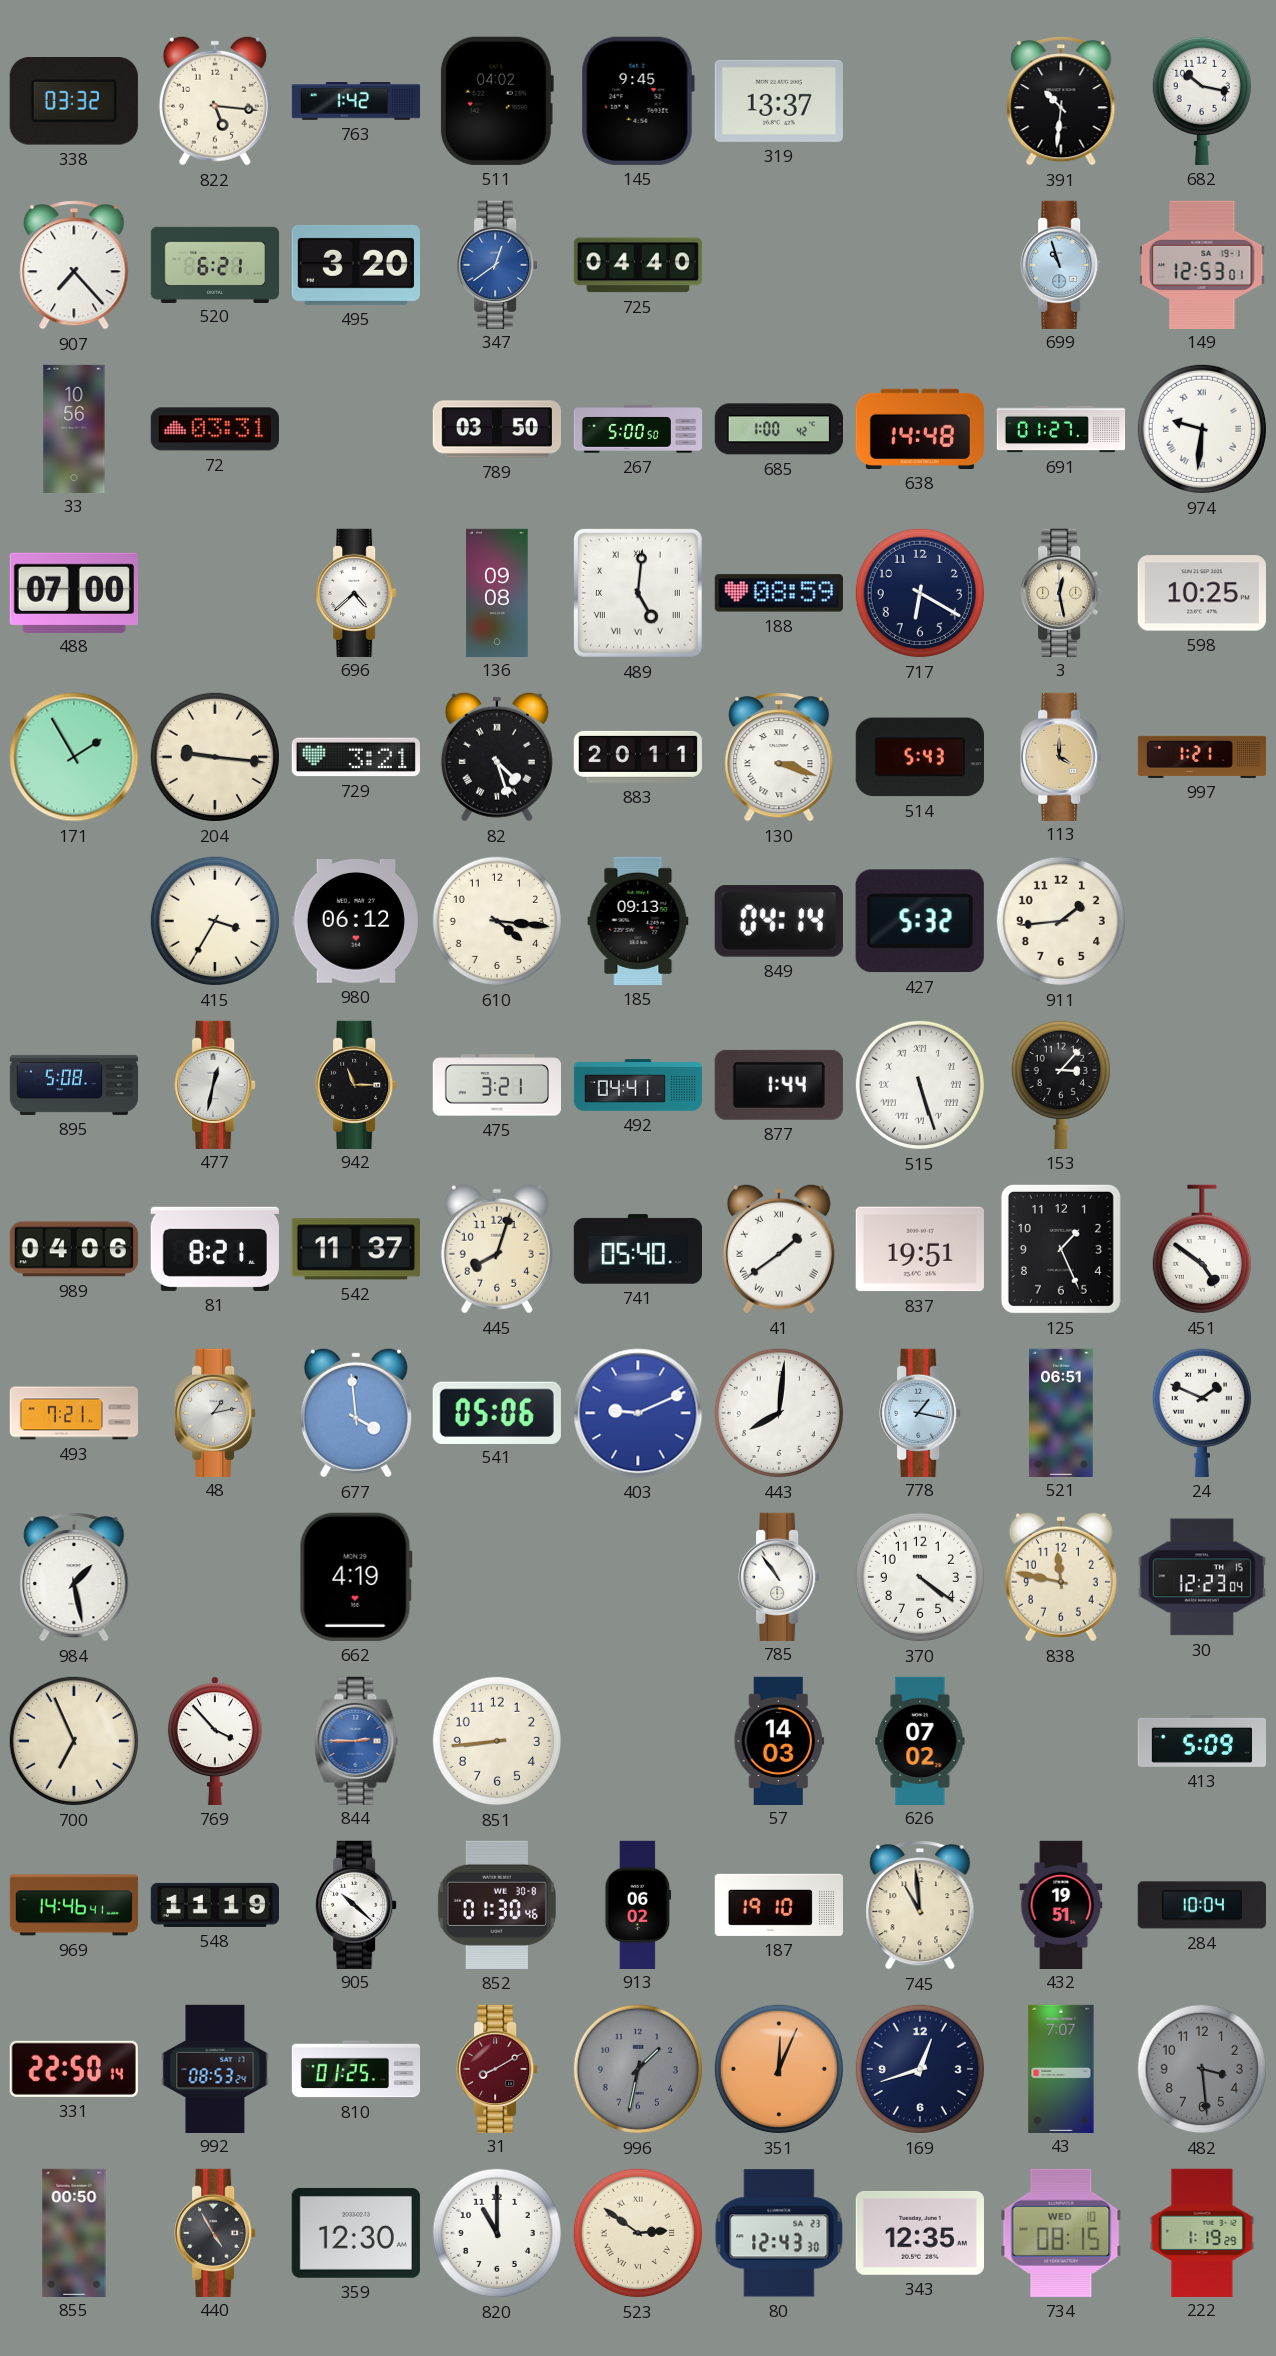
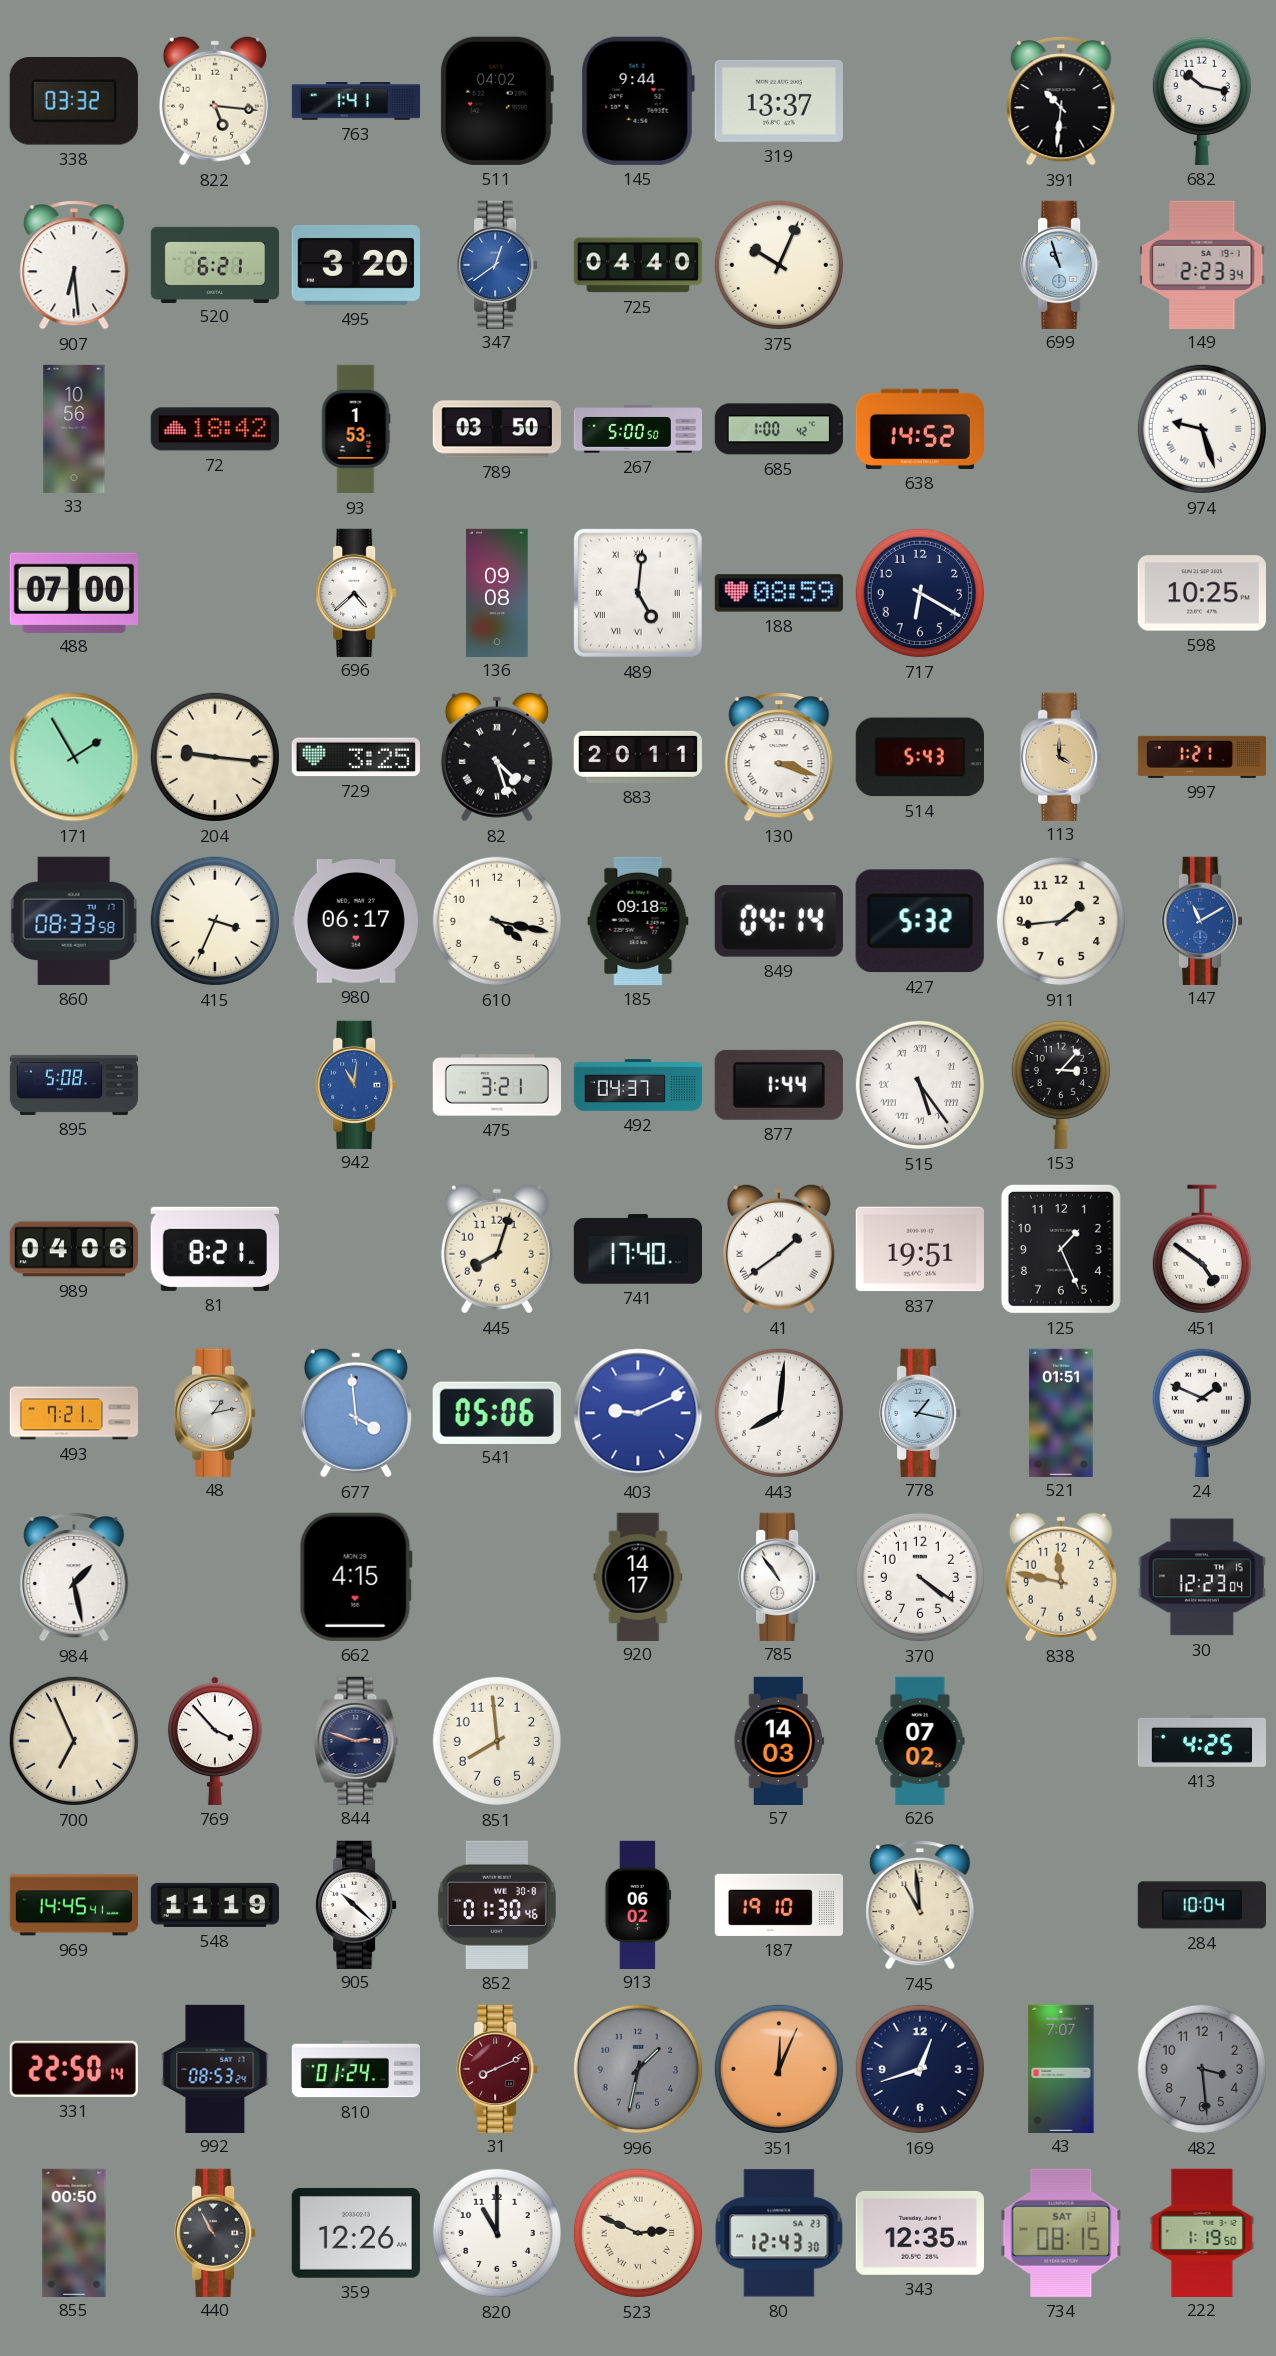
763: 1:42 -> 1:41
145: 9:45 -> 9:44
907: 7:23 -> 6:29
375: none -> 10:04
149: 12:53 -> 2:23
72: 03:31 -> 18:42
93: none -> 1:53
638: 14:48 -> 14:52
691: 01:27 -> none
974: 9:31 -> 9:27
3: 12:28 -> none
729: 3:21 -> 3:25
860: none -> 08:33
415: 3:35 -> 3:34
980: 06:12 -> 06:17
610: 4:16 -> 4:17
185: 09:13 -> 09:18
147: none -> 11:10
477: 12:32 -> none
942: 11:15 -> 11:01
942 dial: black -> blue
492: 04:41 -> 04:37
515: 5:27 -> 5:24
542: 11:37 -> none
741: 05:40 -> 17:40
521: 06:51 -> 01:51
662: 4:19 -> 4:15
920: none -> 14:17
844: 2:45 -> 2:48
844 dial: blue -> navy
851: 8:44 -> 7:59
413: 5:09 -> 4:25
969: 14:46 -> 14:45
432: 19:51 -> none
810: 01:25 -> 01:24
31: 8:10 -> 8:11
440: 4:55 -> 10:55
359: 12:30 -> 12:26
523: 2:51 -> 2:49
734 date: WED 10 -> SAT 13
222: 1:19:29 -> 1:19:50
